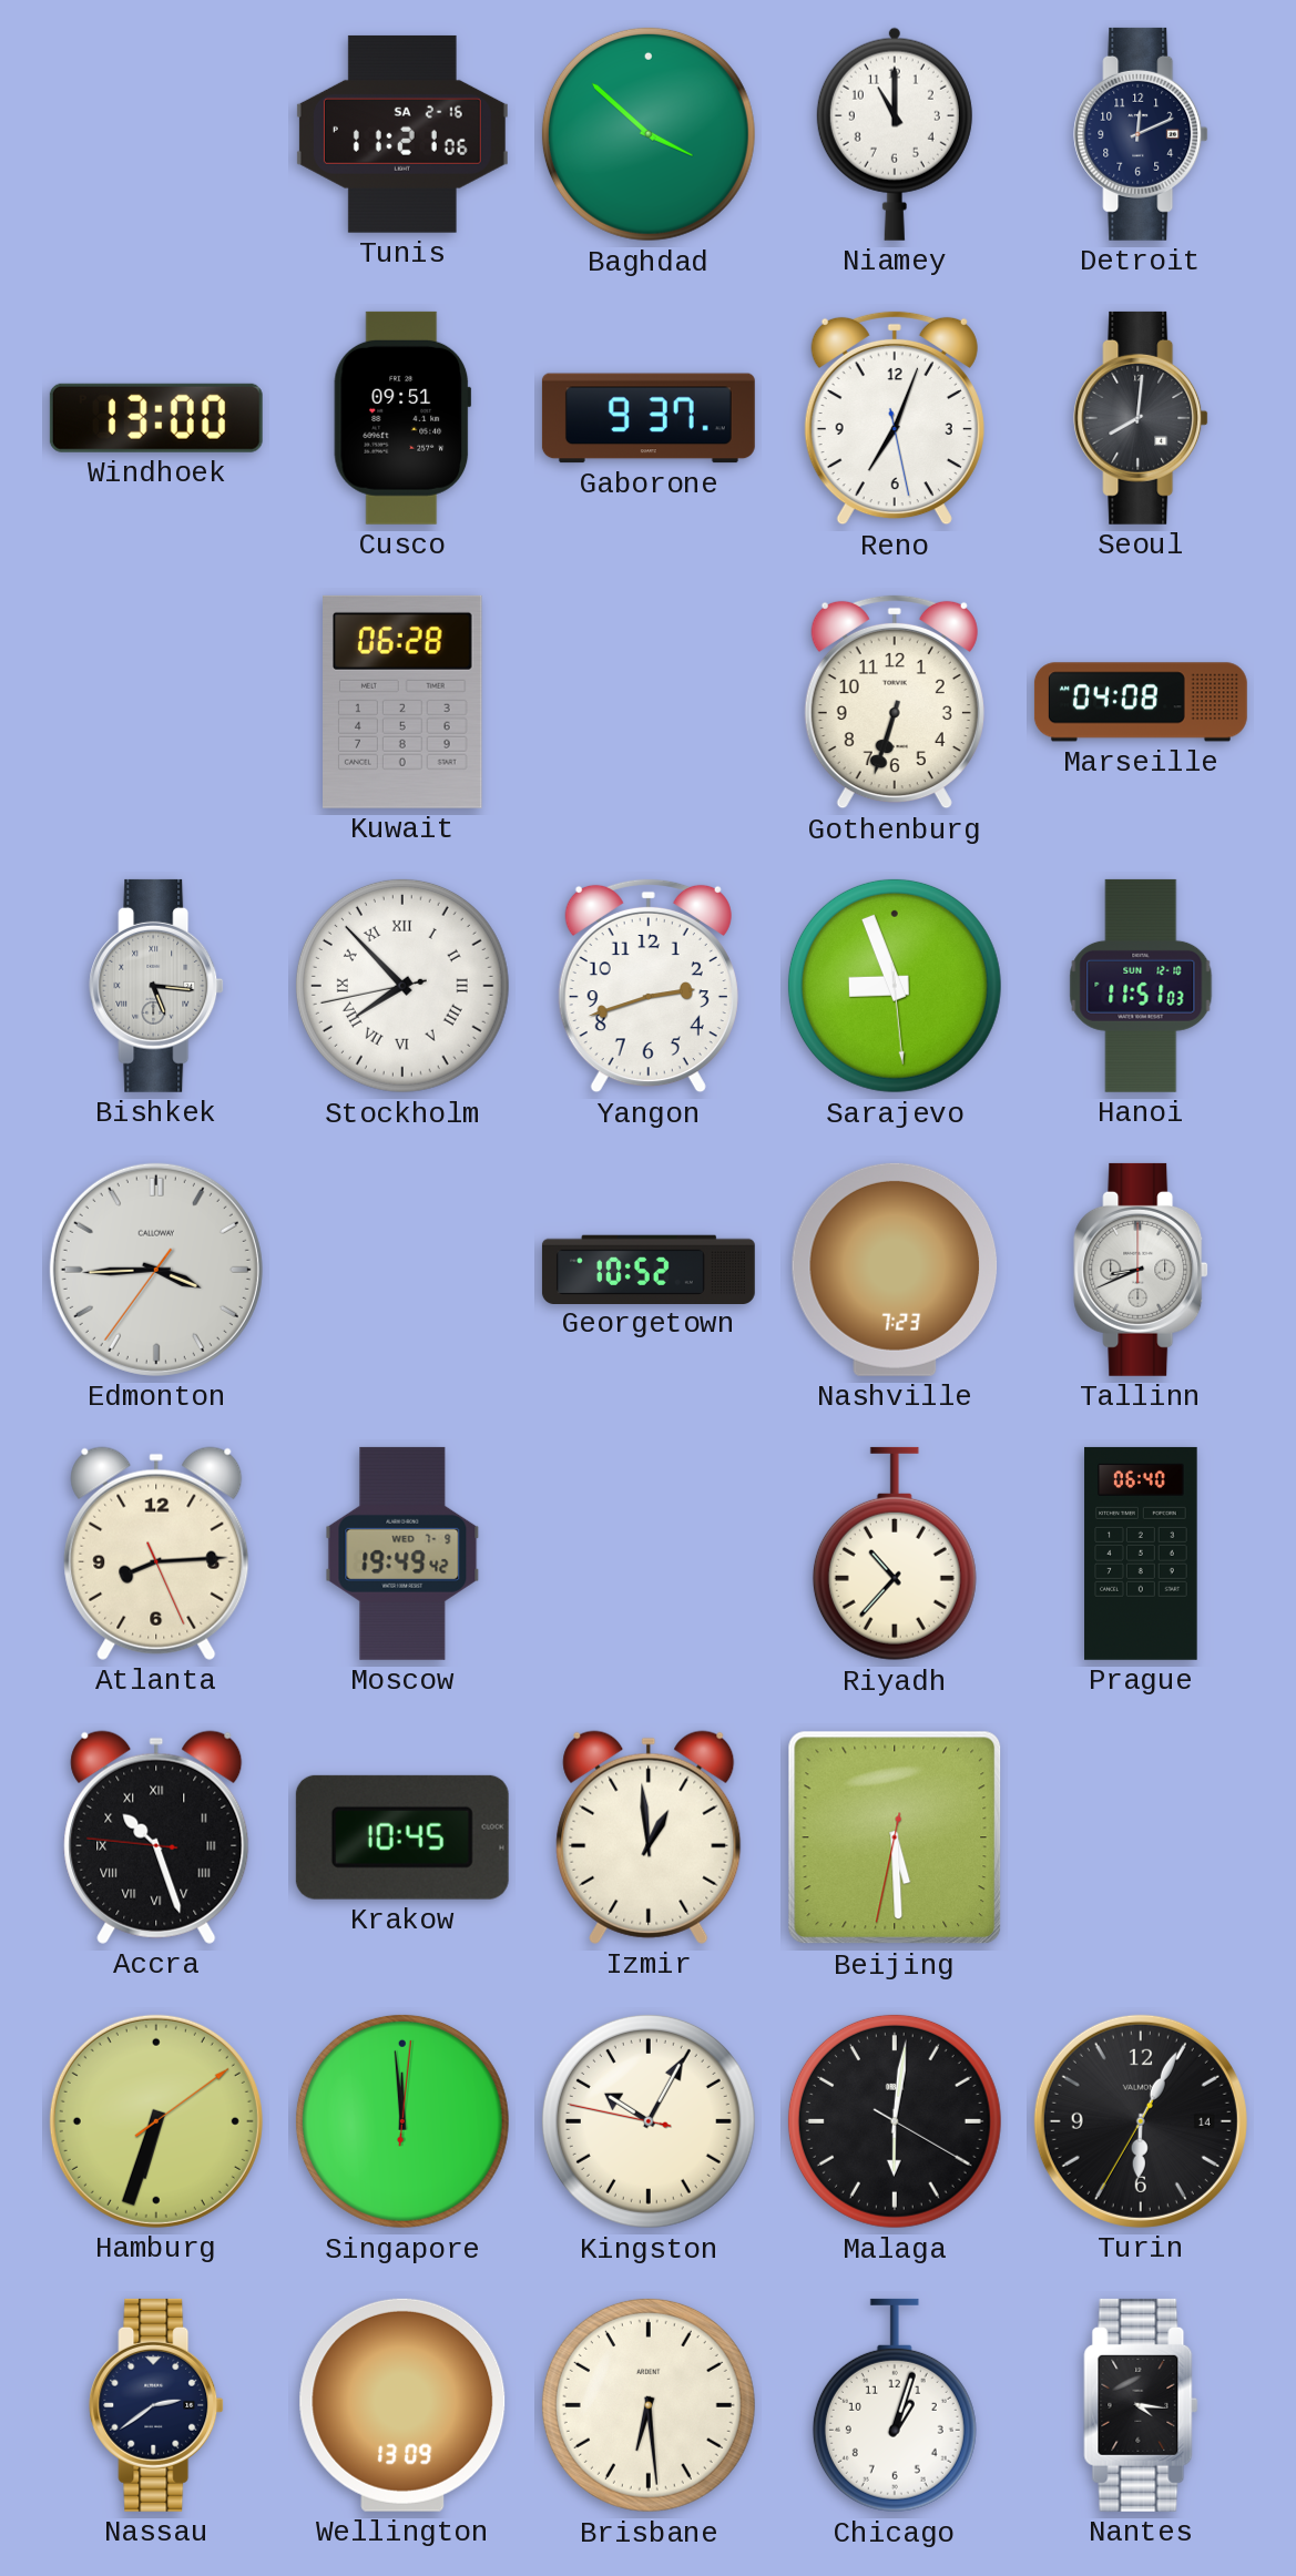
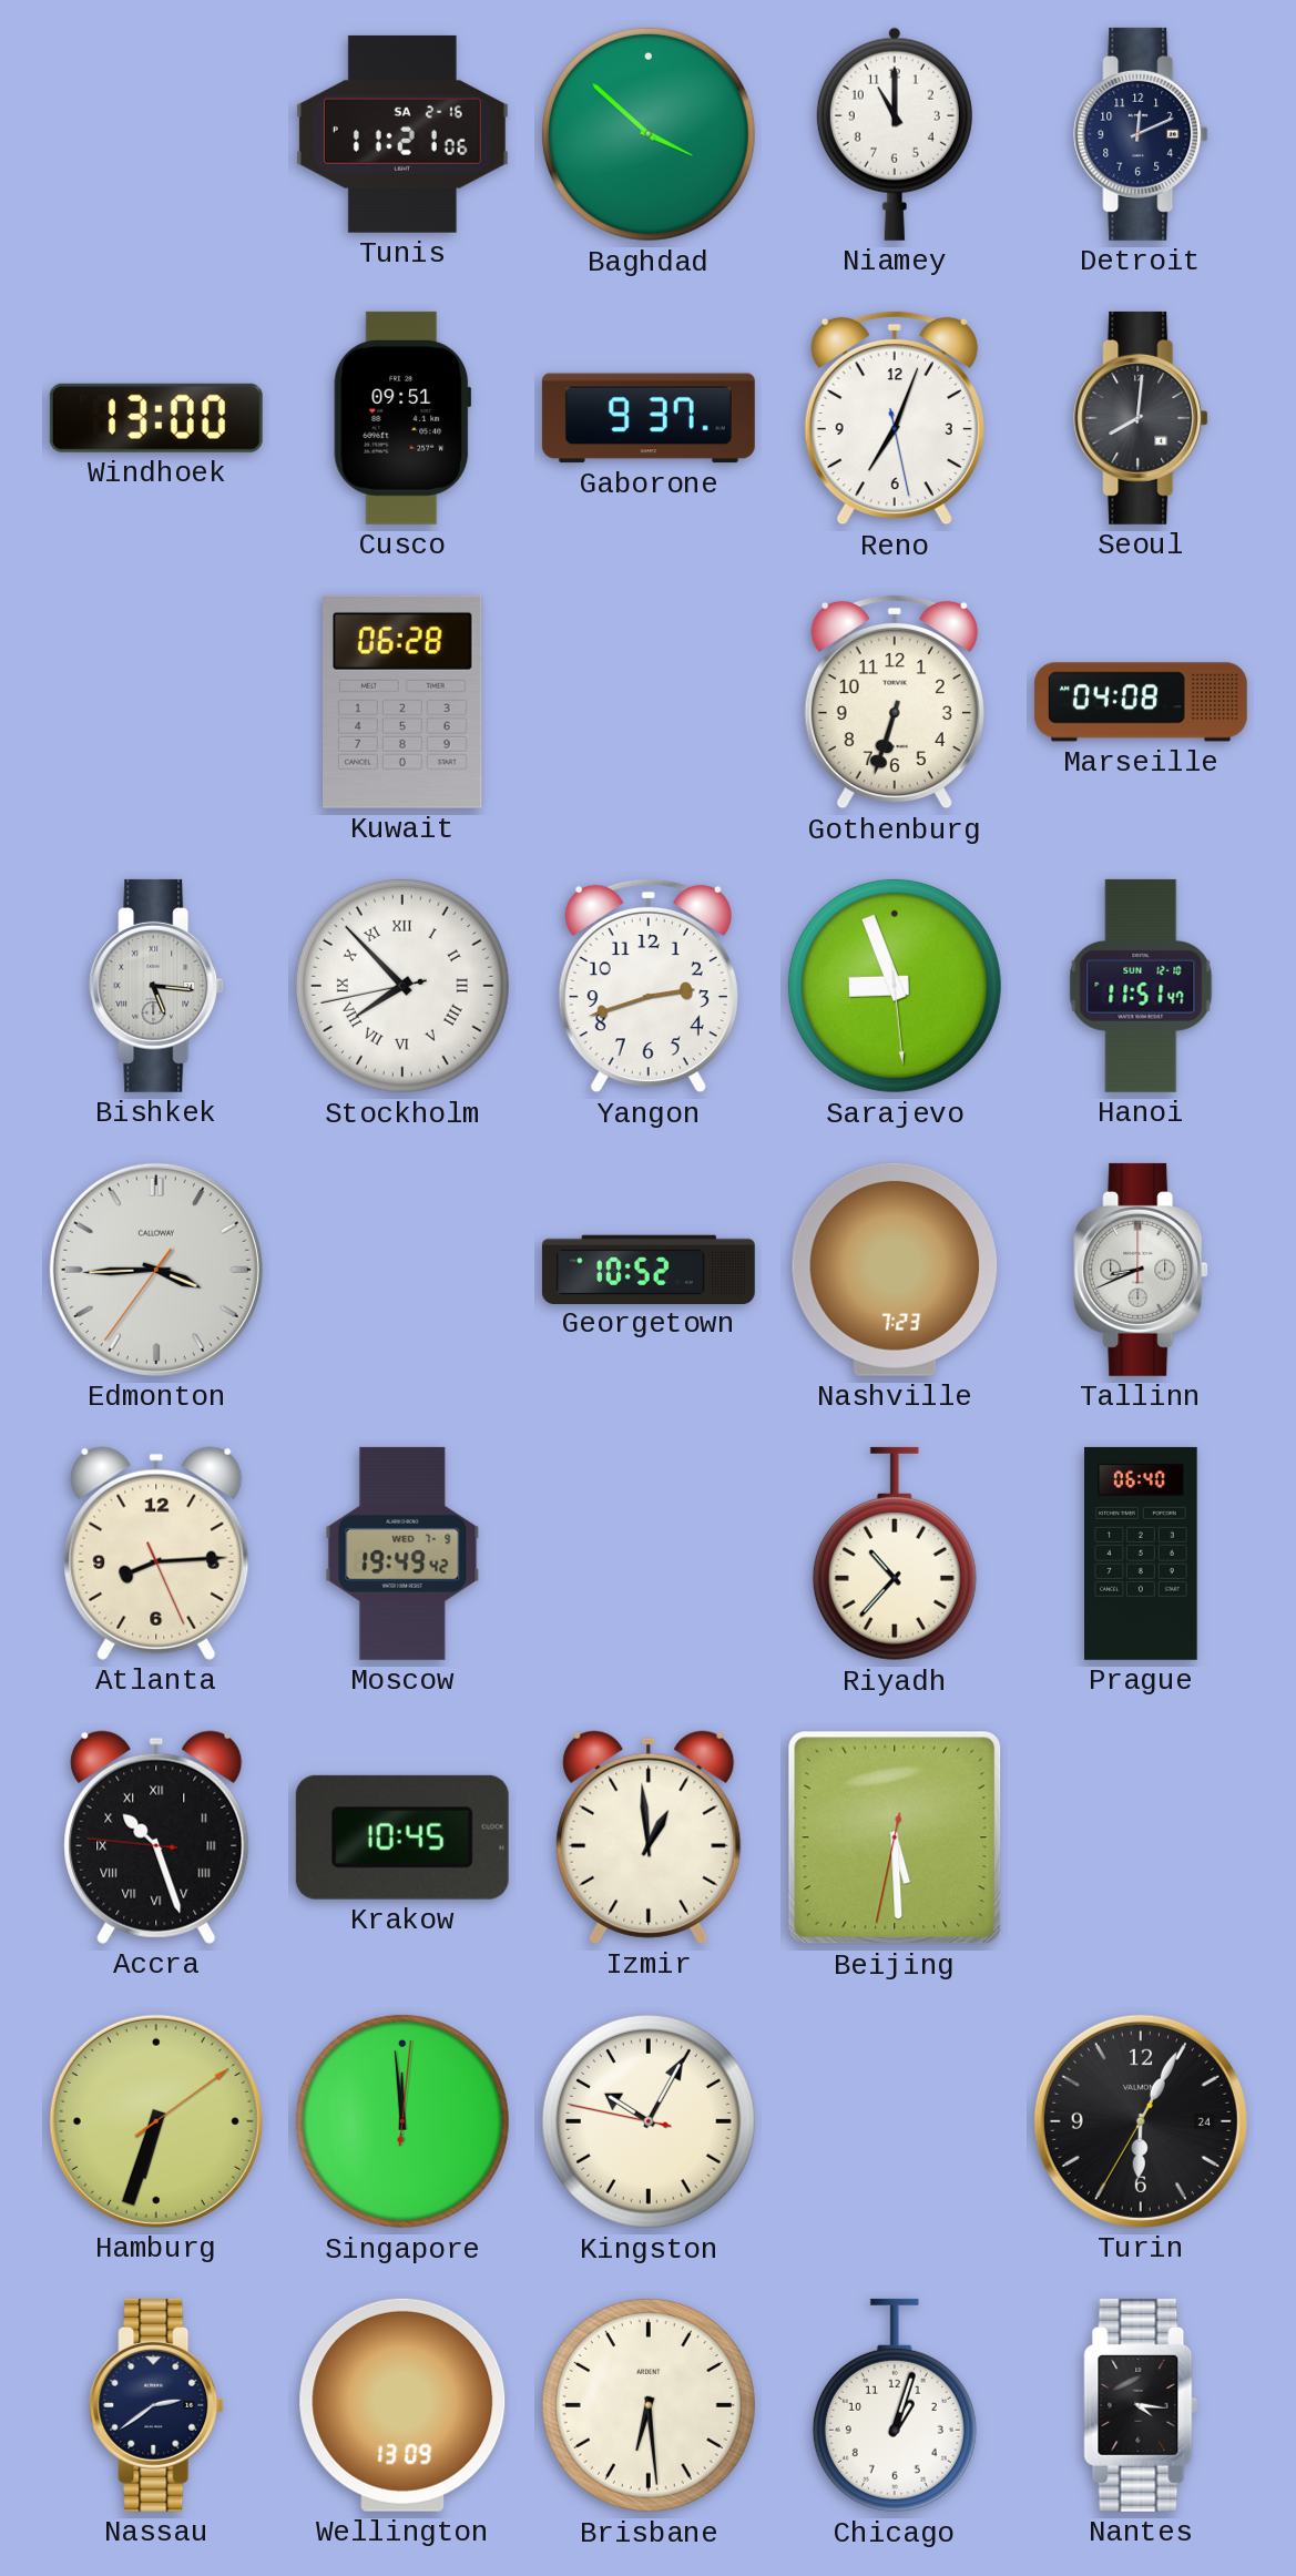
Hanoi: 11:51:03 -> 11:51:47
Malaga: 6:01 -> none
Turin date: 14 -> 24
